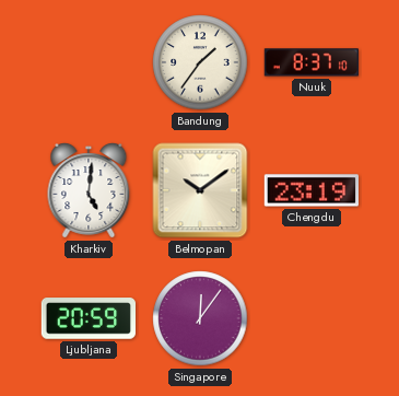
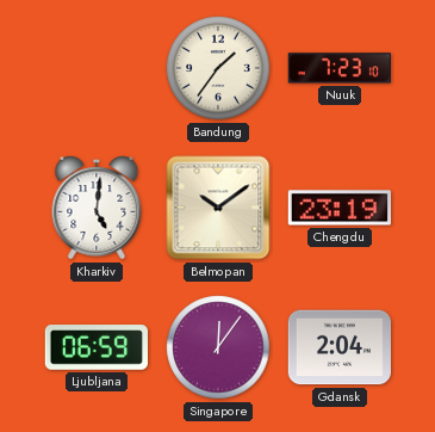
Nuuk: 8:37 -> 7:23
Ljubljana: 20:59 -> 06:59
Gdansk: none -> 2:04
